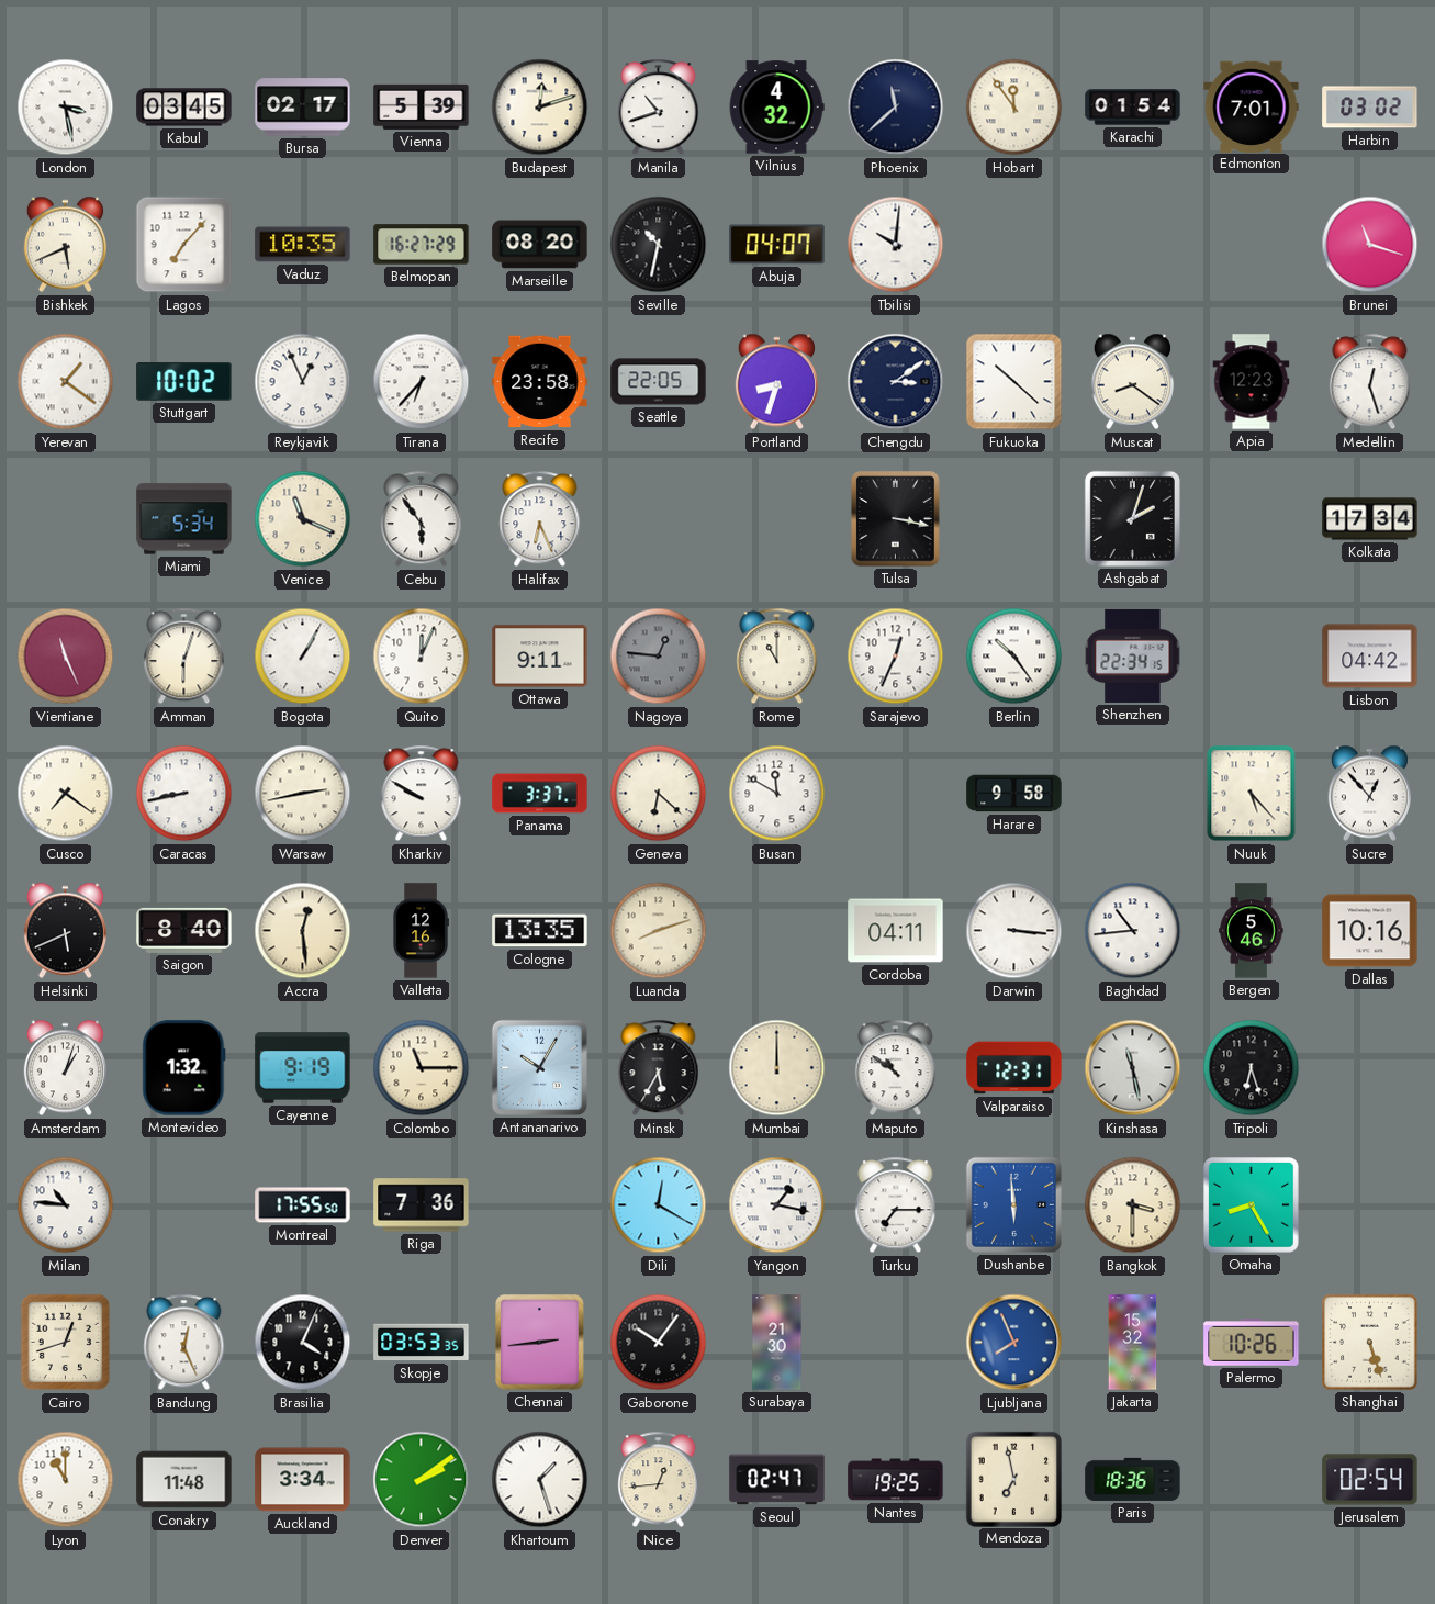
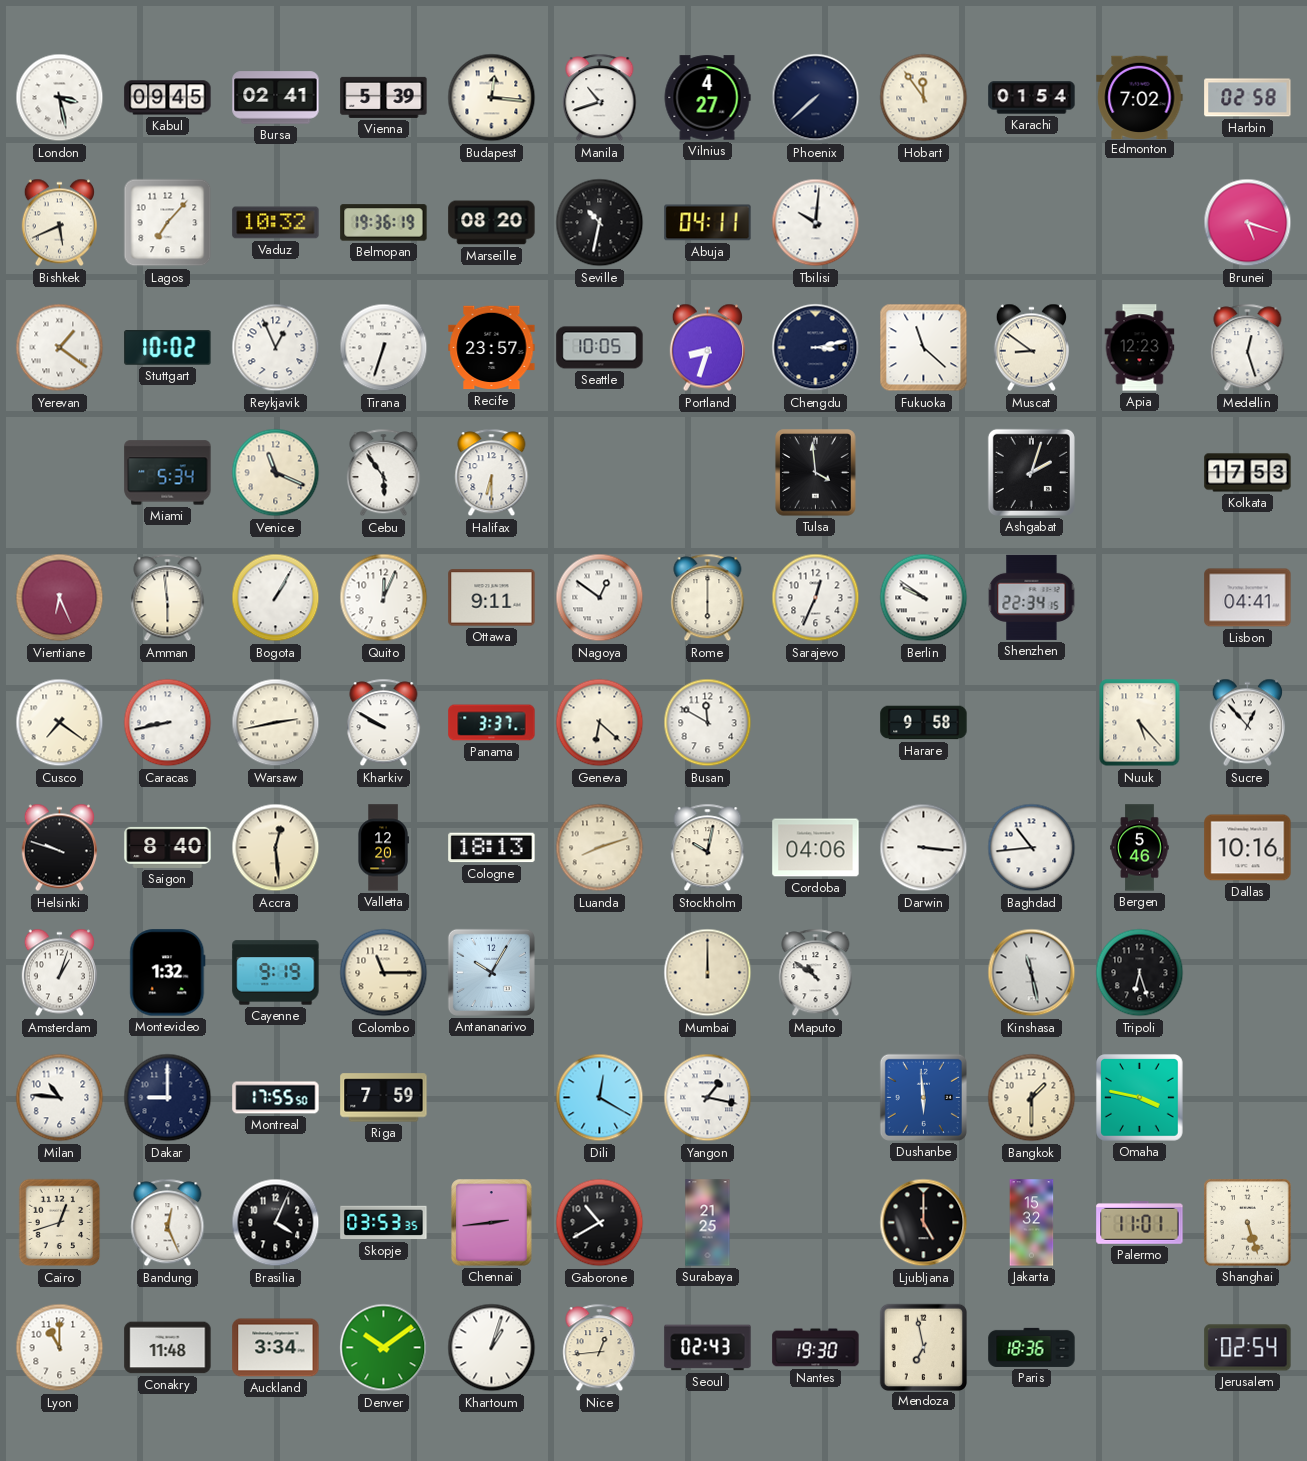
Kabul: 03:45 -> 09:45
Bursa: 02:17 -> 02:41
Budapest: 12:12 -> 12:16
Vilnius: 4:32 -> 4:27
Phoenix: 11:38 -> 7:38
Edmonton: 7:01 -> 7:02
Harbin: 03:02 -> 02:58
Vaduz: 10:35 -> 10:32
Belmopan: 16:27 -> 19:36
Abuja: 04:07 -> 04:11
Brunei: 11:18 -> 5:18
Tirana: 6:37 -> 6:33
Recife: 23:58 -> 23:57
Seattle: 22:05 -> 10:05
Chengdu: 3:09 -> 3:13
Fukuoka: 10:22 -> 11:22
Muscat: 8:21 -> 8:51
Halifax: 6:26 -> 6:30
Tulsa: 3:17 -> 3:59
Kolkata: 17:34 -> 17:53
Vientiane: 11:26 -> 6:26
Amman: 6:03 -> 5:59
Nagoya: 12:46 -> 12:51
Nagoya dial: grey -> white
Rome: 11:00 -> 6:00
Berlin: 10:24 -> 9:51
Lisbon: 04:42 -> 04:41
Helsinki: 5:41 -> 9:48
Valletta: 12:16 -> 12:20
Cologne: 13:35 -> 18:13
Stockholm: none -> 10:02
Cordoba: 04:11 -> 04:06
Minsk: 5:35 -> none
Valparaiso: 12:31 -> none
Dakar: none -> 9:00
Riga: 7:36 -> 7:59
Turku: 7:15 -> none
Bangkok: 3:30 -> 1:30
Omaha: 8:25 -> 3:47
Gaborone: 10:06 -> 10:40
Surabaya: 21:30 -> 21:25
Ljubljana: 7:56 -> 5:00
Ljubljana dial: blue -> black
Palermo: 10:26 -> 11:01
Denver: 2:09 -> 10:09
Khartoum: 1:27 -> 1:03
Seoul: 02:47 -> 02:43
Nantes: 19:25 -> 19:30
